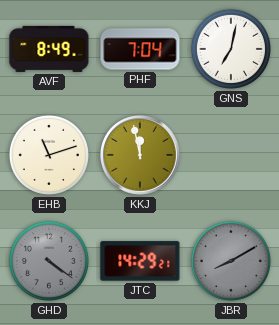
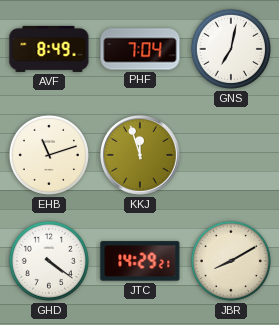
KKJ: 11:58 -> 11:57
GHD dial: grey -> white
JBR dial: grey -> cream
